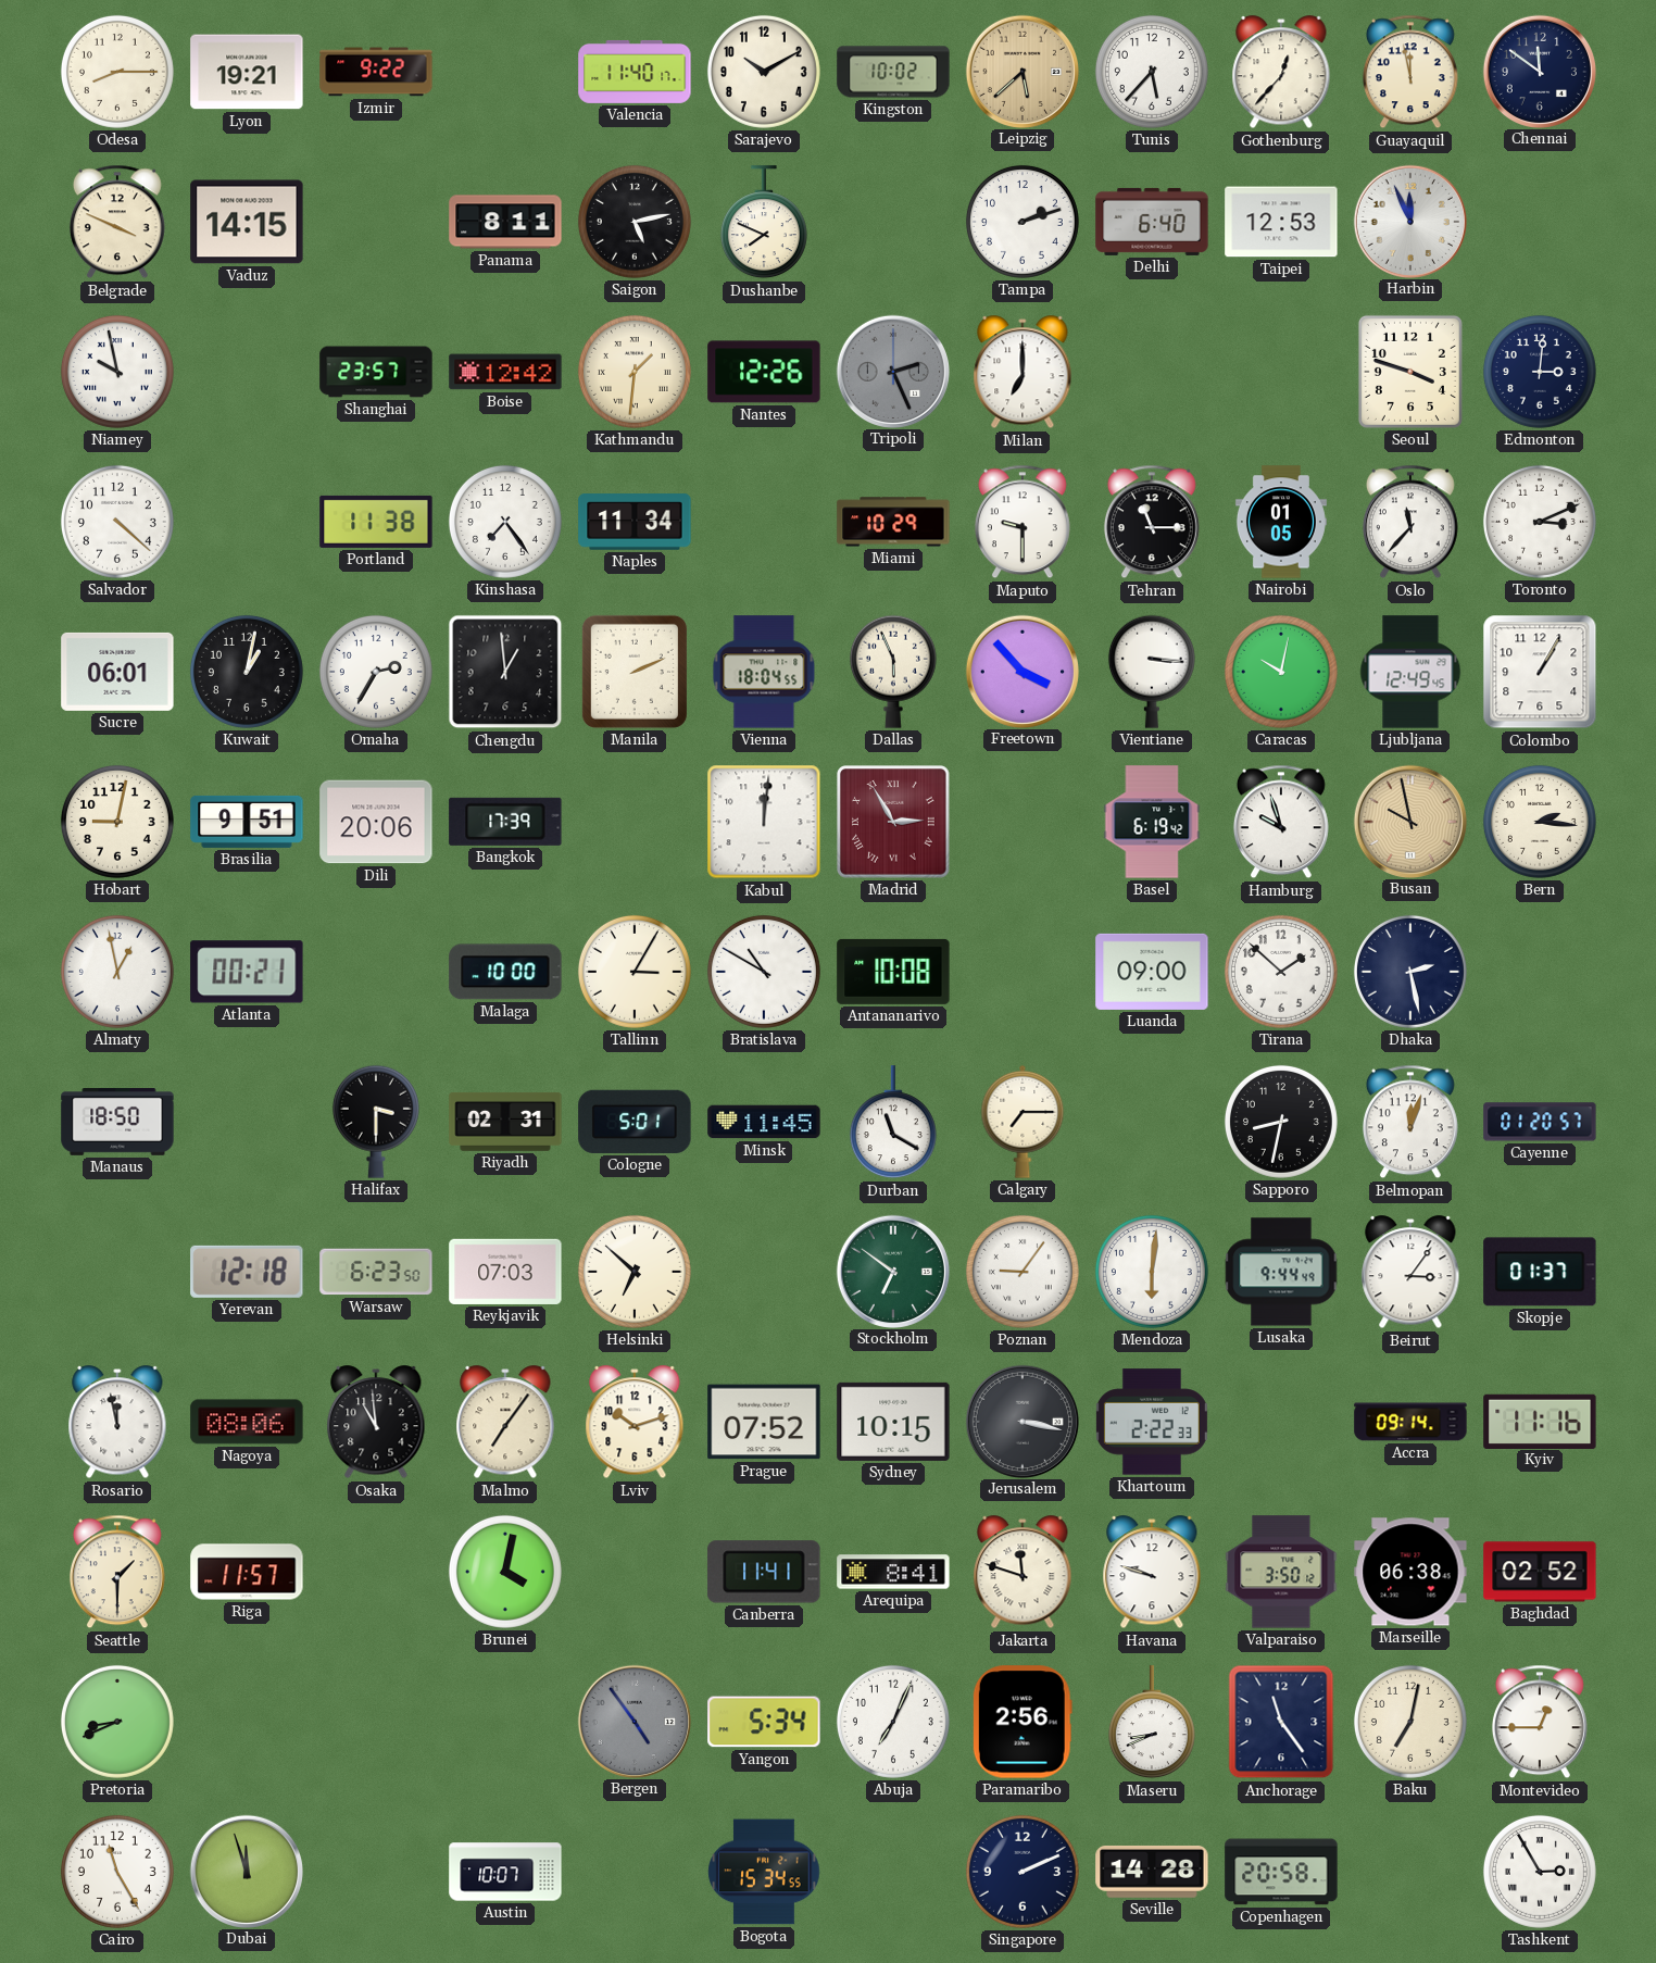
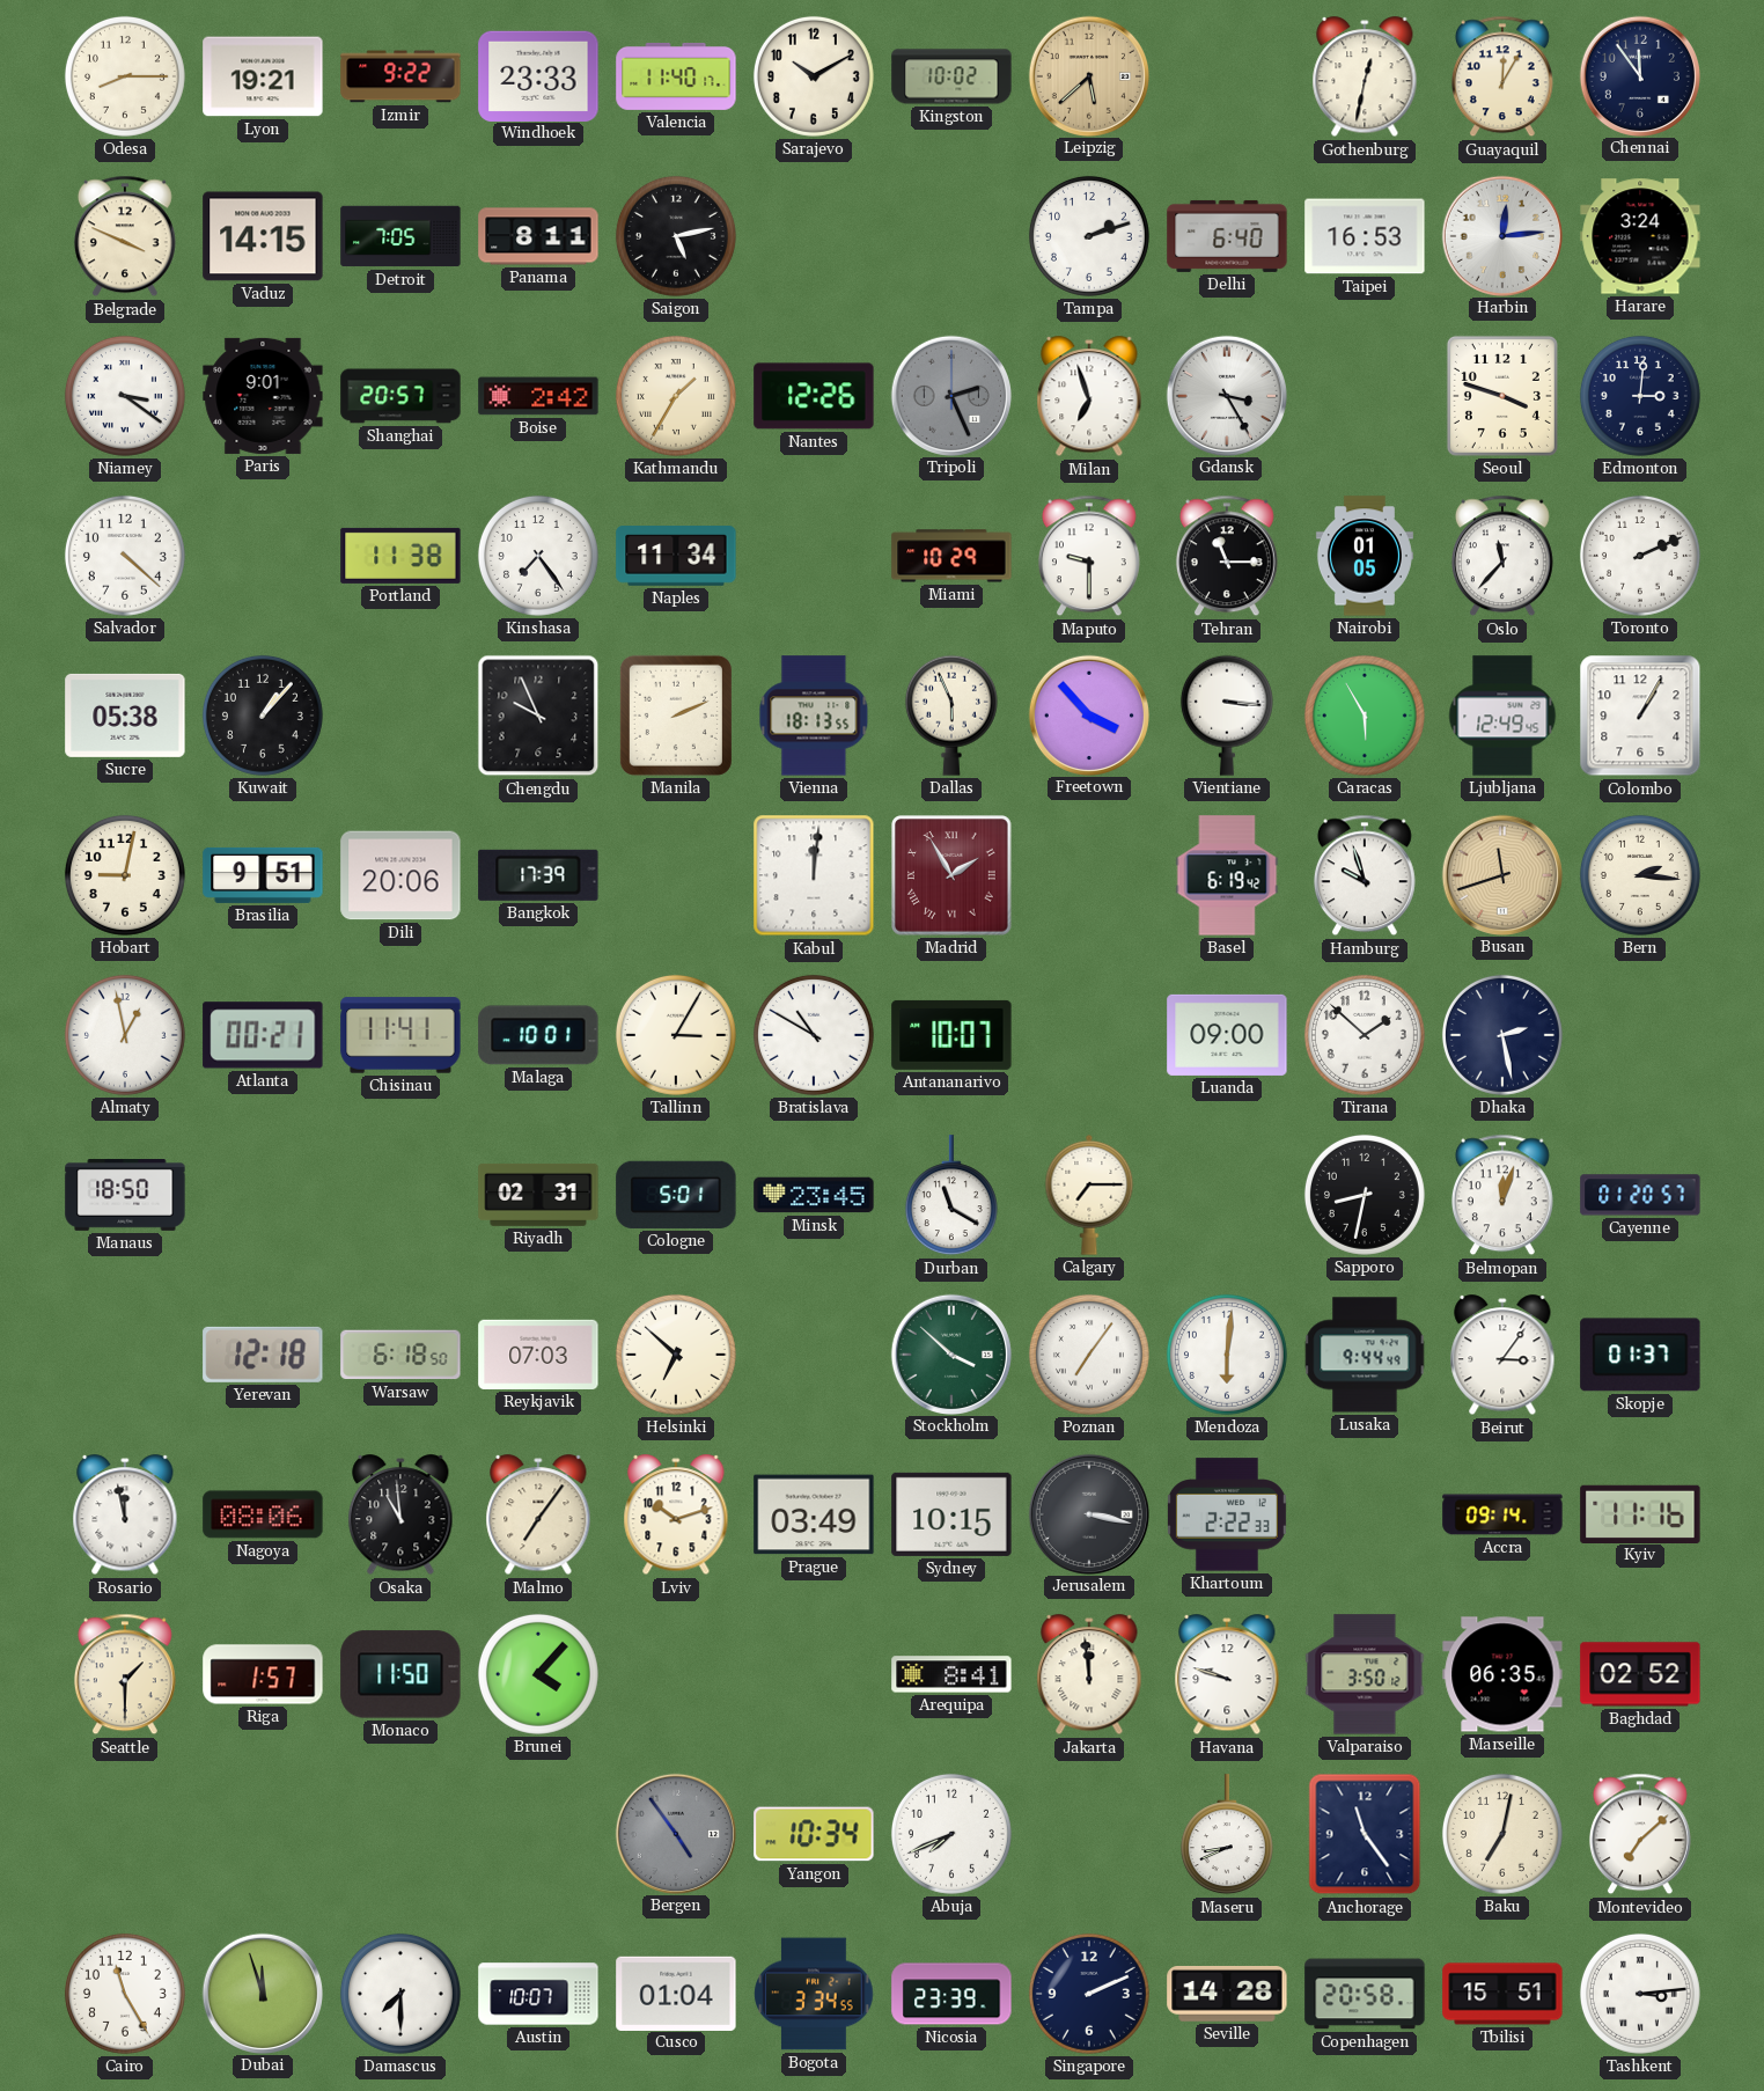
Windhoek: none -> 23:33
Tunis: 5:37 -> none
Gothenburg: 12:37 -> 12:32
Guayaquil: 11:58 -> 12:05
Chennai: 11:51 -> 11:54
Detroit: none -> 7:05
Dushanbe: 7:49 -> none
Taipei: 12:53 -> 16:53
Harbin: 11:56 -> 12:14
Harare: none -> 3:24
Niamey: 9:58 -> 3:21
Paris: none -> 9:01
Shanghai: 23:57 -> 20:57
Boise: 12:42 -> 2:42
Kathmandu: 1:31 -> 1:35
Milan: 7:00 -> 6:57
Gdansk: none -> 3:25
Toronto: 3:11 -> 2:11
Sucre: 06:01 -> 05:38
Kuwait: 1:02 -> 1:07
Omaha: 2:35 -> none
Chengdu: 12:59 -> 9:56
Vienna: 18:04 -> 18:13
Caracas: 10:02 -> 5:55
Madrid: 2:55 -> 1:55
Busan: 9:58 -> 11:42
Chisinau: none -> 11:41
Malaga: 10:00 -> 10:01
Antananarivo: 10:08 -> 10:07
Halifax: 3:30 -> none
Minsk: 11:45 -> 23:45
Warsaw: 6:23 -> 6:18
Stockholm: 6:51 -> 3:52
Poznan: 9:06 -> 7:06
Prague: 07:52 -> 03:49
Riga: 11:57 -> 1:57
Monaco: none -> 11:50
Brunei: 4:02 -> 4:07
Canberra: 11:41 -> none
Jakarta: 11:48 -> 11:59
Marseille: 06:38 -> 06:35
Pretoria: 8:41 -> none
Yangon: 5:34 -> 10:34
Abuja: 7:04 -> 7:41
Paramaribo: 2:56 -> none
Montevideo: 12:45 -> 7:08
Damascus: none -> 7:30
Cusco: none -> 01:04
Bogota: 15:34 -> 3:34
Nicosia: none -> 23:39
Tbilisi: none -> 15:51
Tashkent: 2:55 -> 3:14
